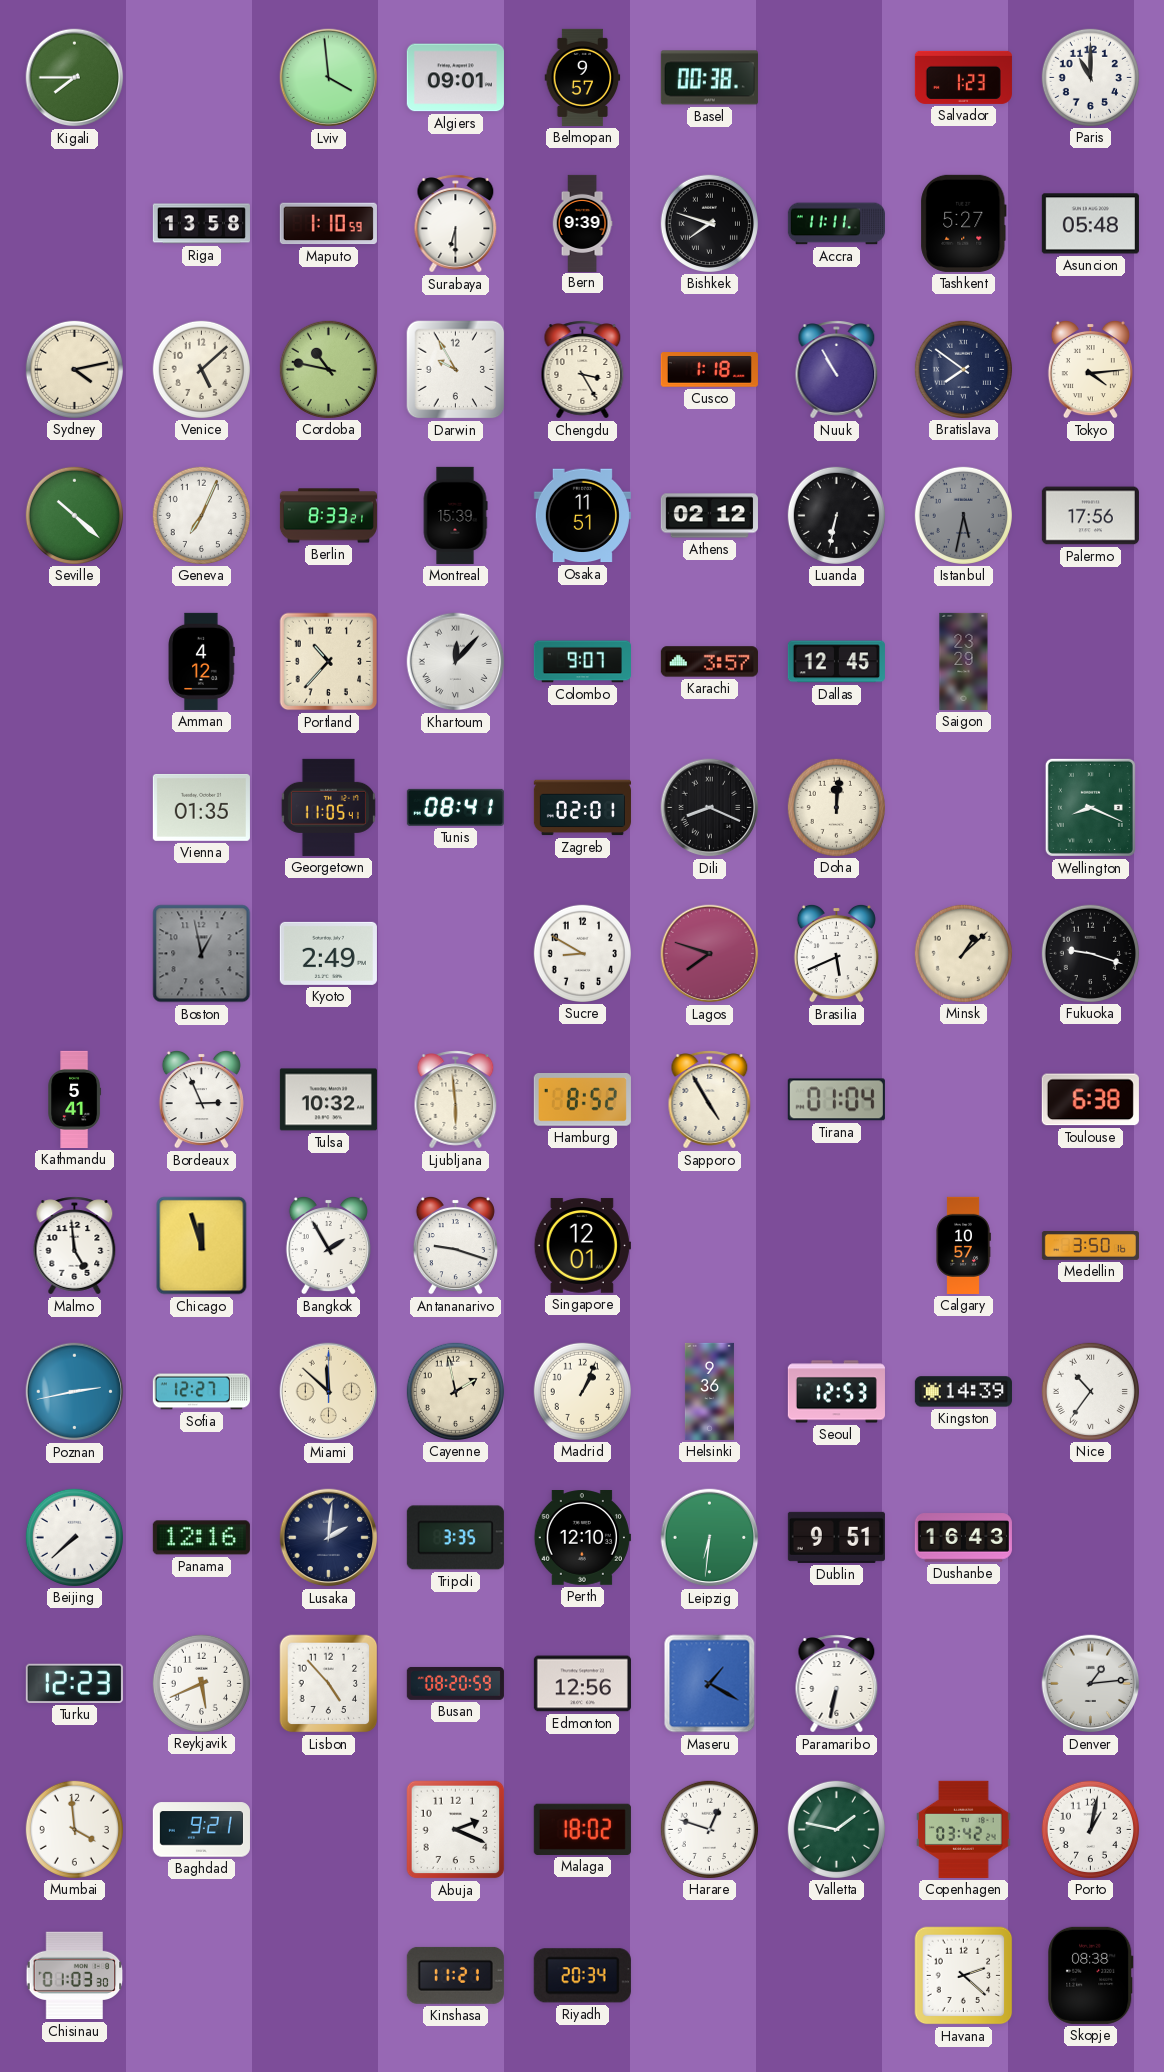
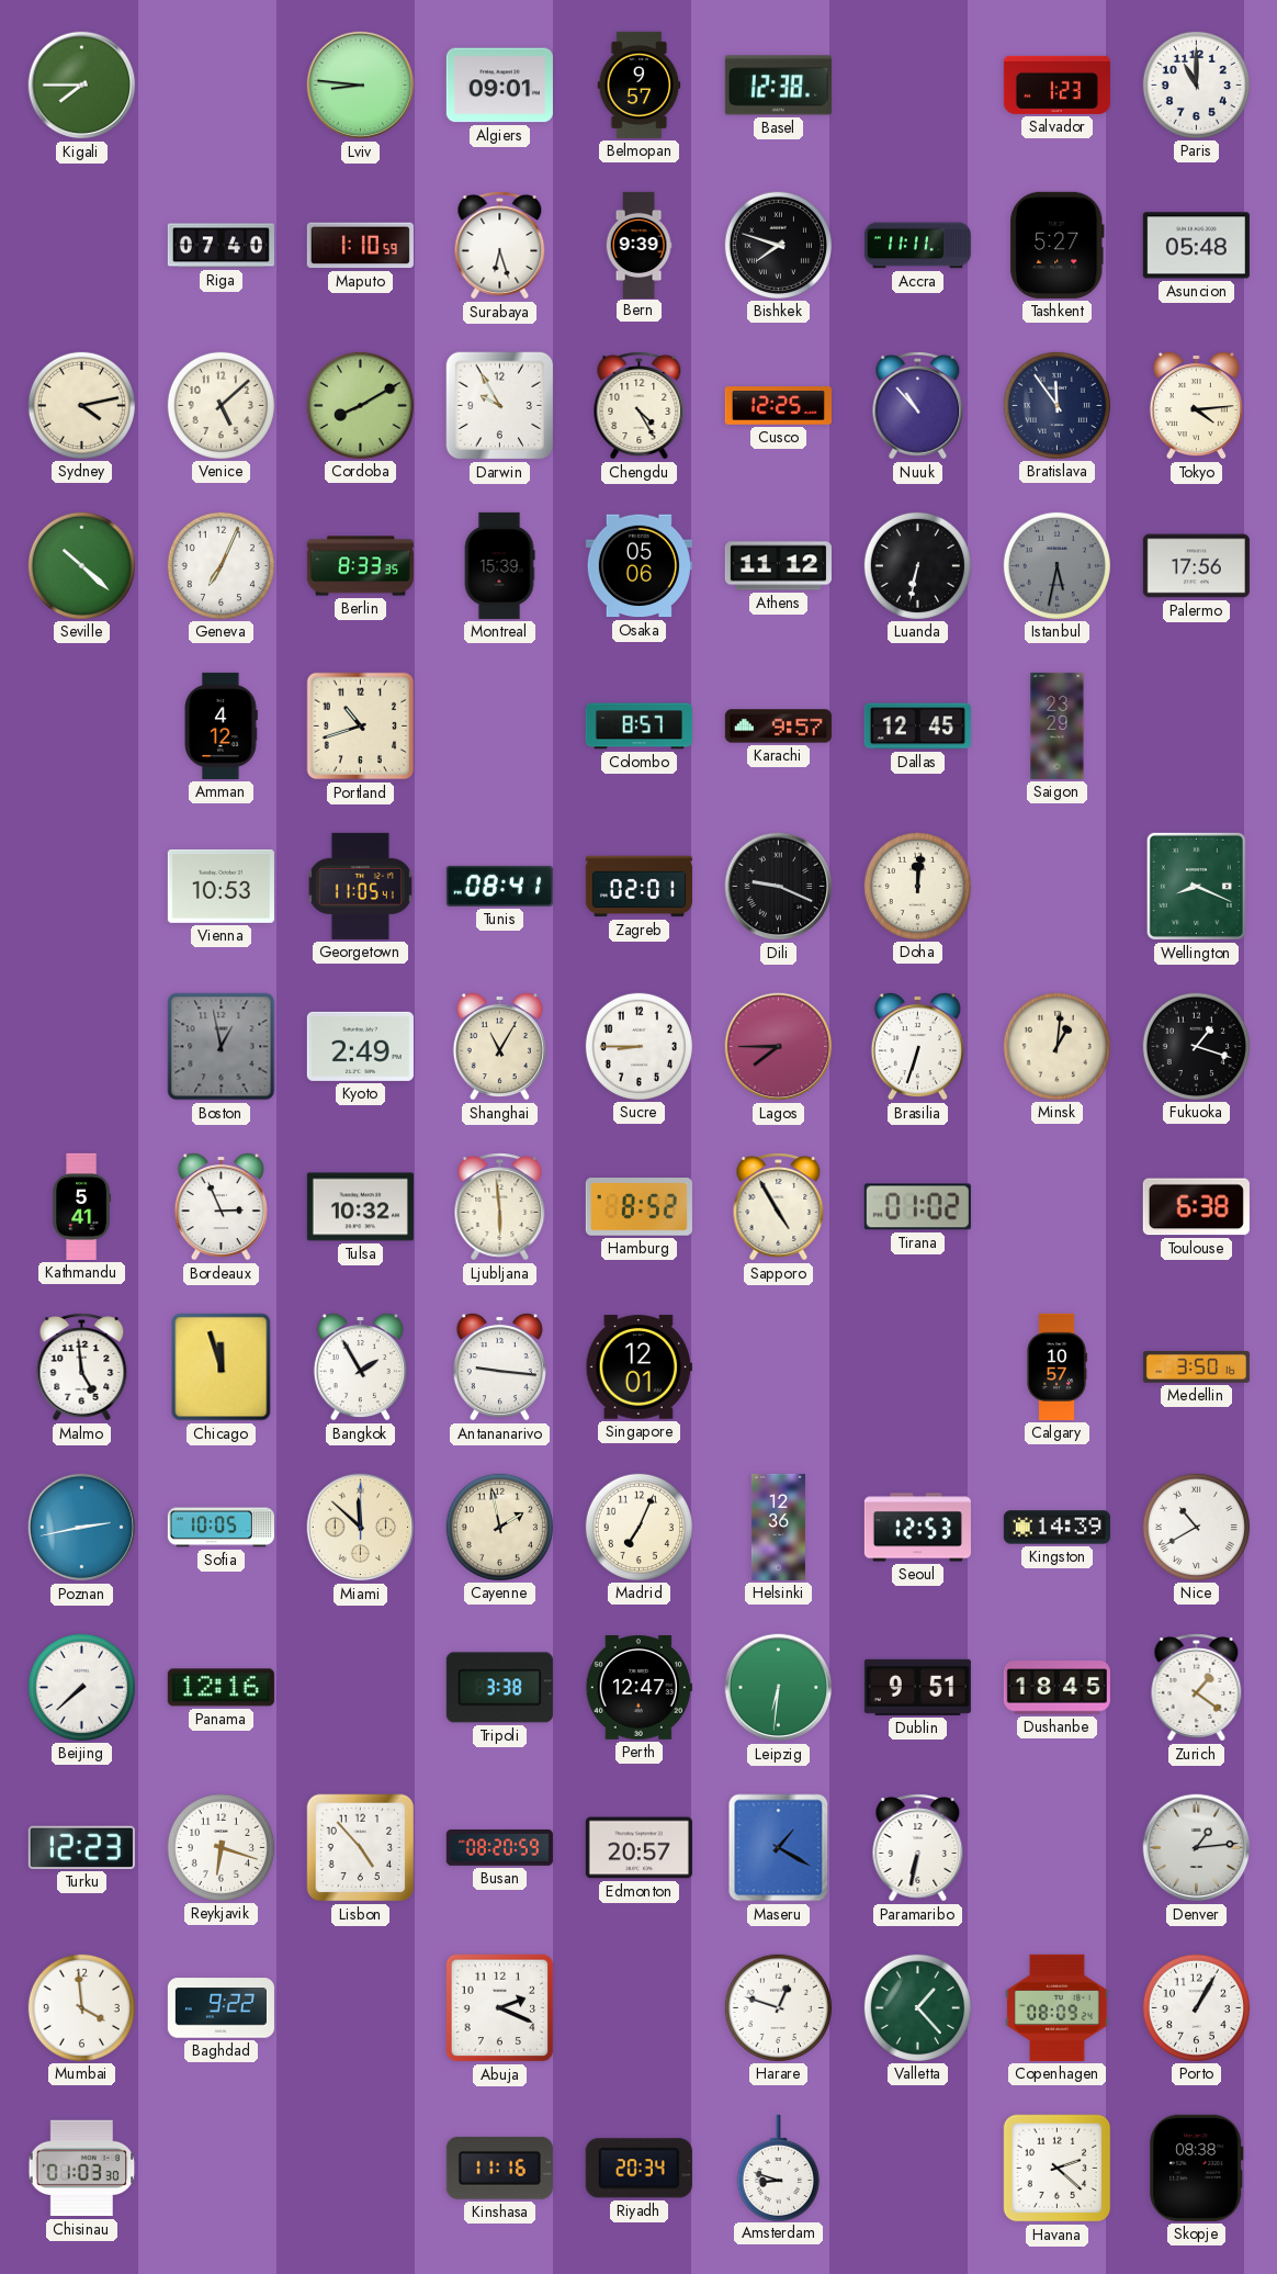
Lviv: 3:59 -> 8:46
Basel: 00:38 -> 12:38
Riga: 13:58 -> 07:40
Surabaya: 6:30 -> 6:27
Cordoba: 10:47 -> 8:10
Chengdu: 3:25 -> 4:25
Cusco: 1:18 -> 12:25
Nuuk: 10:55 -> 10:53
Bratislava: 7:51 -> 11:54
Berlin: 8:33:21 -> 8:33:35
Osaka: 11:51 -> 05:06
Athens: 02:12 -> 11:12
Portland: 10:37 -> 10:42
Khartoum: 12:07 -> none
Colombo: 9:07 -> 8:57
Karachi: 3:57 -> 9:57
Vienna: 01:35 -> 10:53
Dili: 8:19 -> 9:19
Shanghai: none -> 11:05
Sucre: 8:50 -> 8:45
Lagos: 7:48 -> 7:45
Brasilia: 5:41 -> 6:33
Minsk: 1:08 -> 1:01
Fukuoka: 9:18 -> 1:18
Tirana: 01:04 -> 01:02
Antananarivo: 9:18 -> 9:16
Sofia: 12:27 -> 10:05
Madrid: 1:04 -> 7:04
Helsinki: 9:36 -> 12:36
Nice: 10:36 -> 10:40
Lusaka: 2:01 -> none
Tripoli: 3:35 -> 3:38
Perth: 12:10 -> 12:47
Dushanbe: 16:43 -> 18:45
Zurich: none -> 1:21
Reykjavik: 5:41 -> 6:18
Edmonton: 12:56 -> 20:57
Baghdad: 9:21 -> 9:22
Malaga: 18:02 -> none
Valletta: 1:47 -> 1:23
Copenhagen: 03:42 -> 08:09
Porto: 1:02 -> 1:05
Kinshasa: 11:21 -> 11:16
Amsterdam: none -> 8:48
